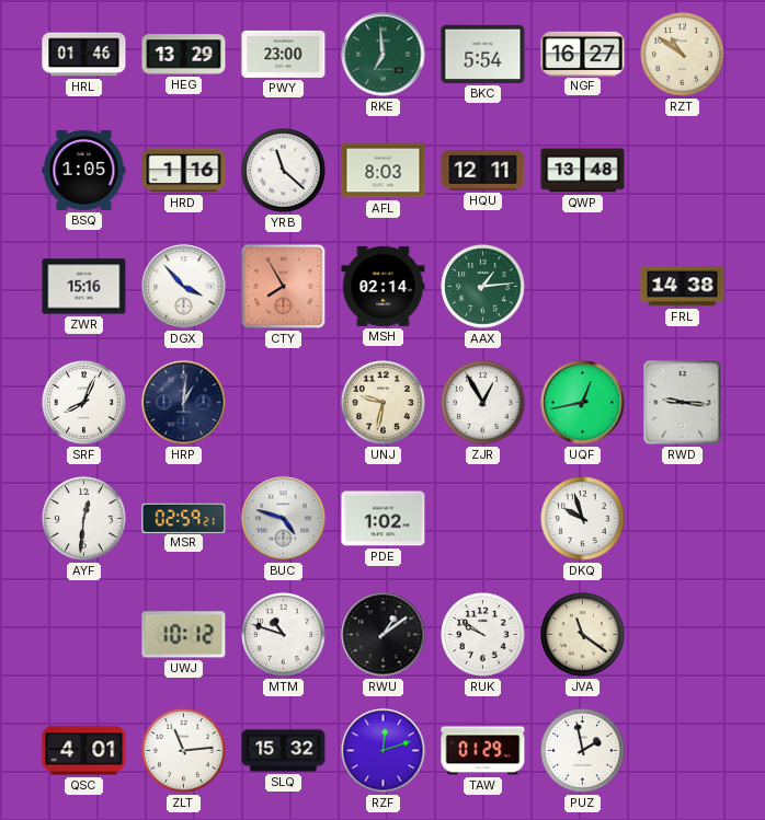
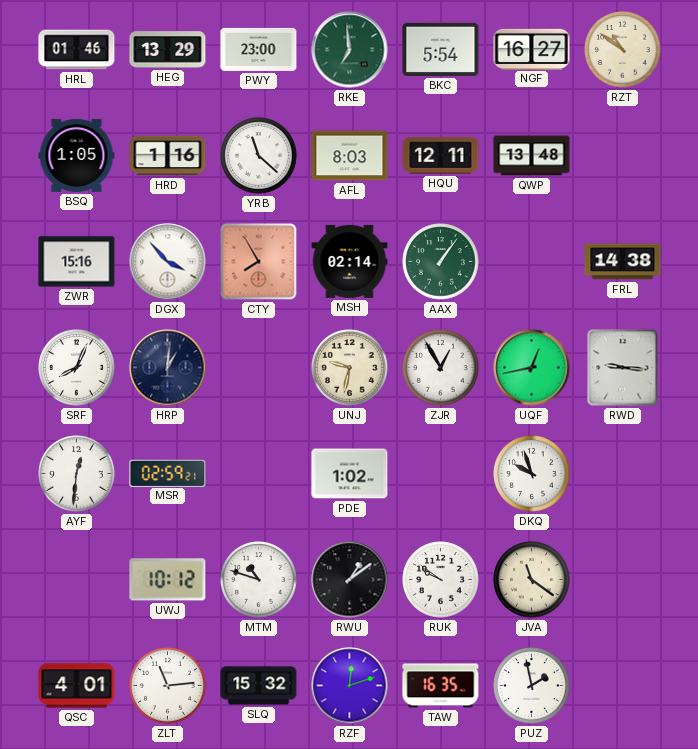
AAX: 1:14 -> 1:06
BUC: 4:48 -> none
TAW: 01:29 -> 16:35
